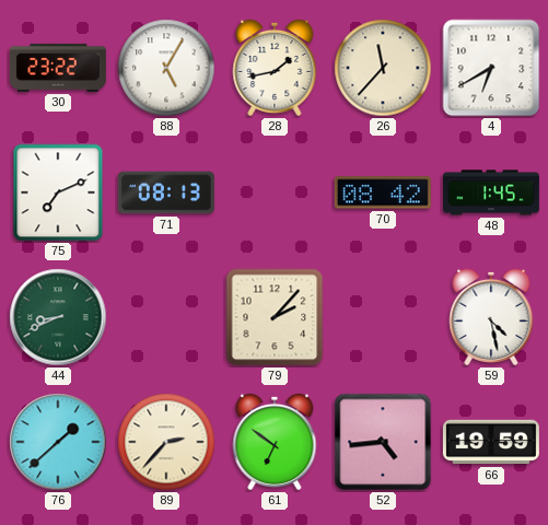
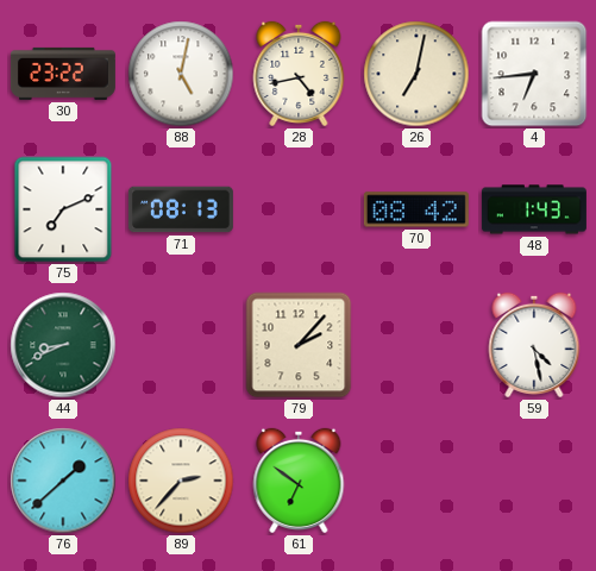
88: 5:05 -> 5:02
28: 1:43 -> 4:43
26: 11:37 -> 7:02
4: 6:40 -> 6:44
48: 1:45 -> 1:43
52: 4:44 -> none
66: 19:59 -> none
